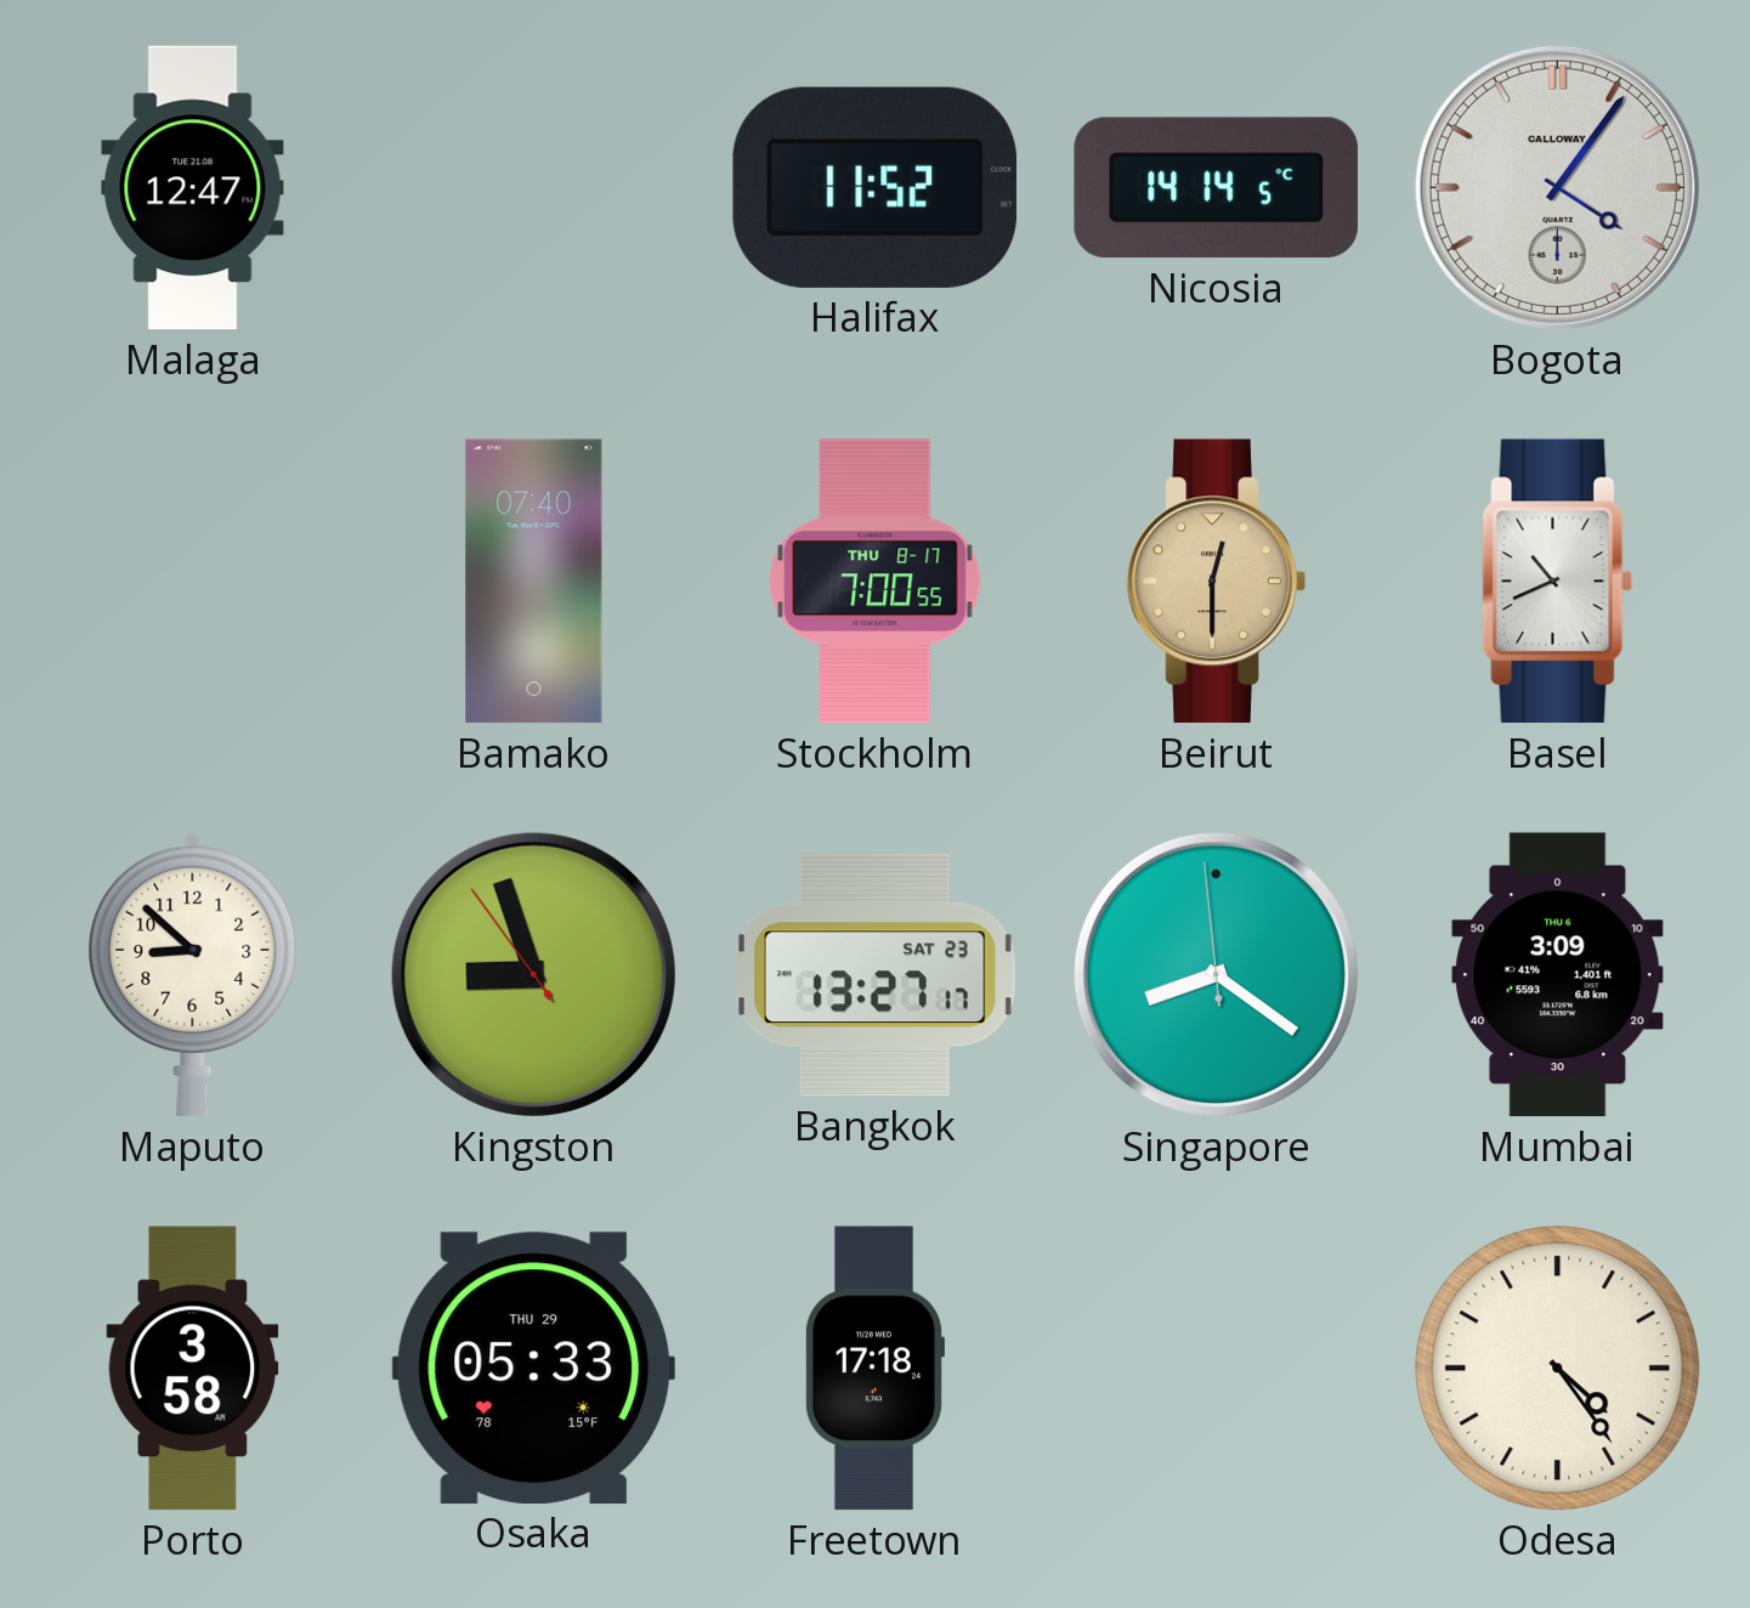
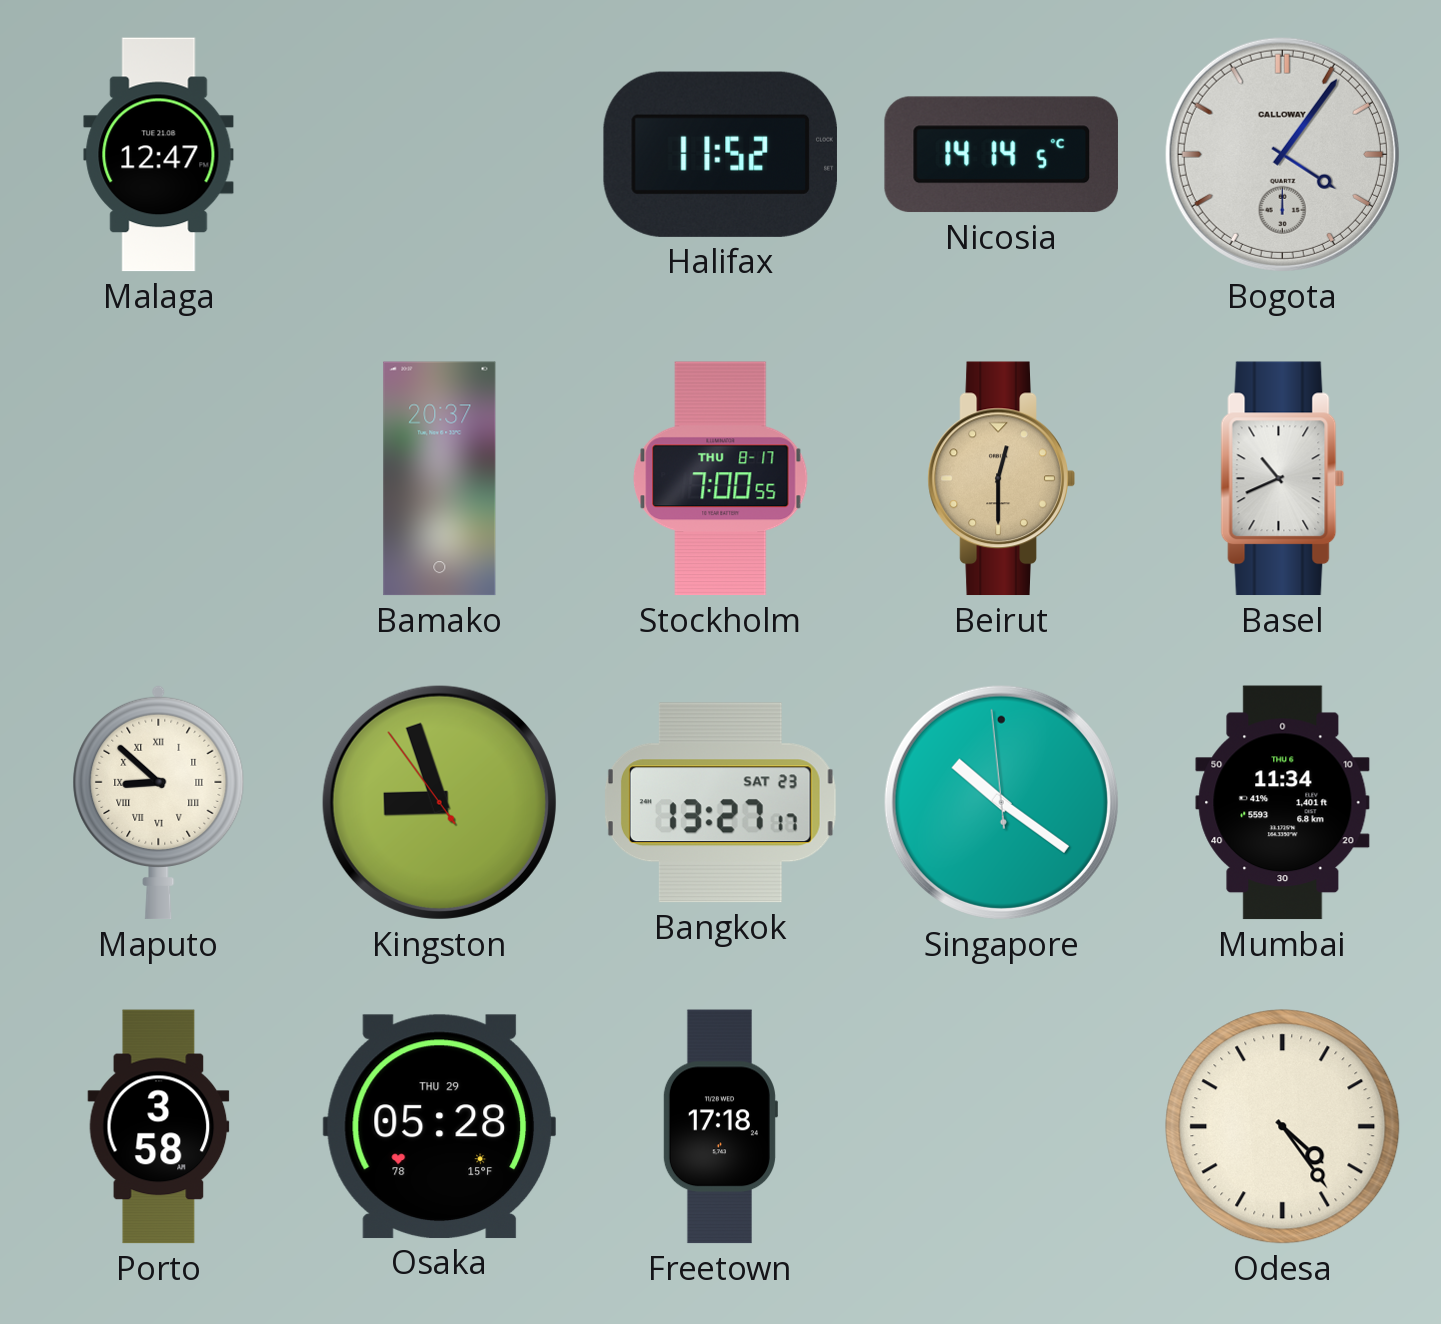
Bamako: 07:40 -> 20:37
Maputo numerals: Arabic -> Roman
Singapore: 8:20 -> 10:20
Mumbai: 3:09 -> 11:34
Osaka: 05:33 -> 05:28
